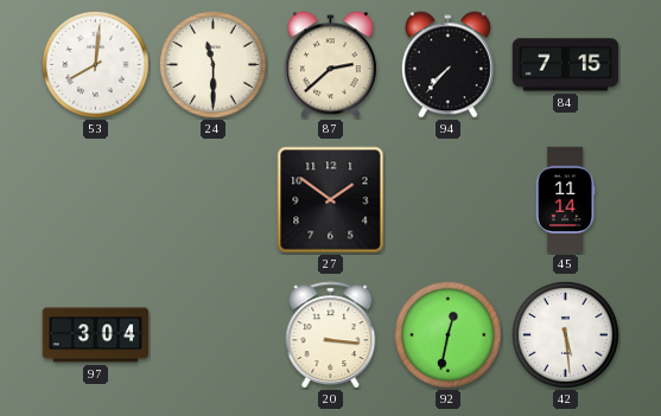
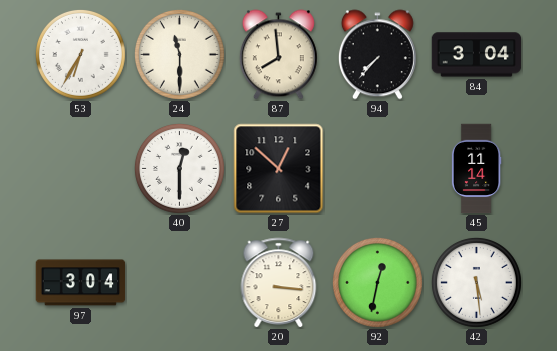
53: 8:01 -> 6:35
87: 2:38 -> 7:59
84: 7:15 -> 3:04
40: none -> 12:30
27: 1:51 -> 12:52
